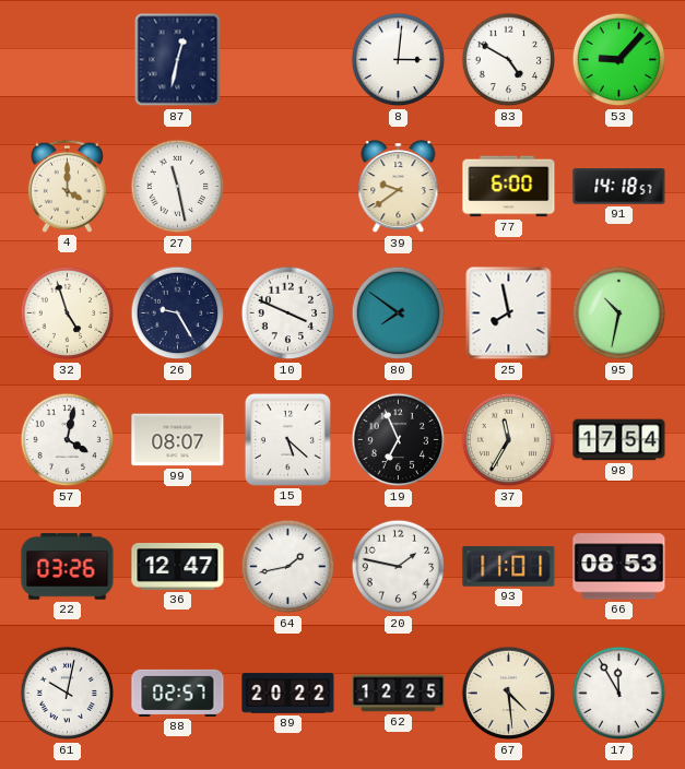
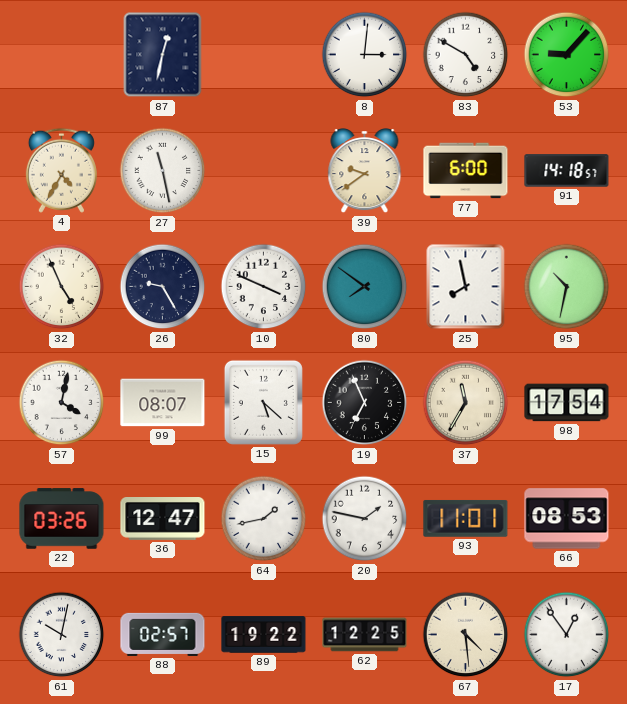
4: 4:00 -> 4:35
32: 4:57 -> 4:56
89: 20:22 -> 19:22
17: 11:55 -> 12:54
